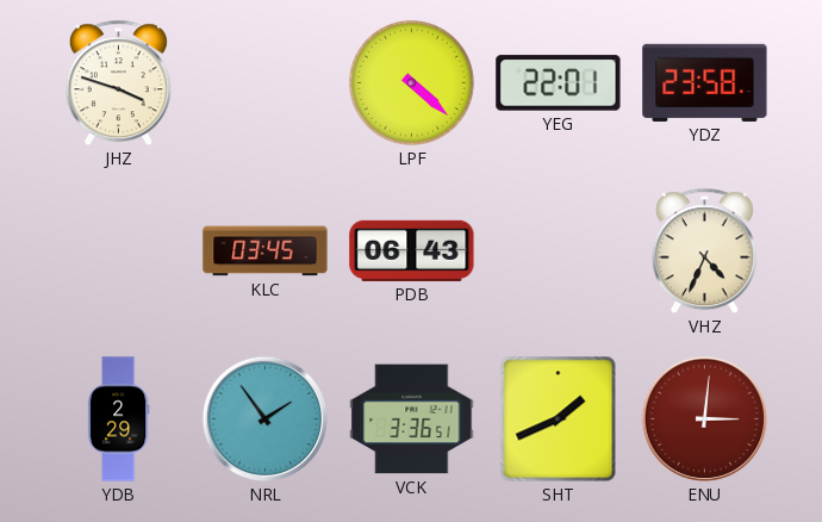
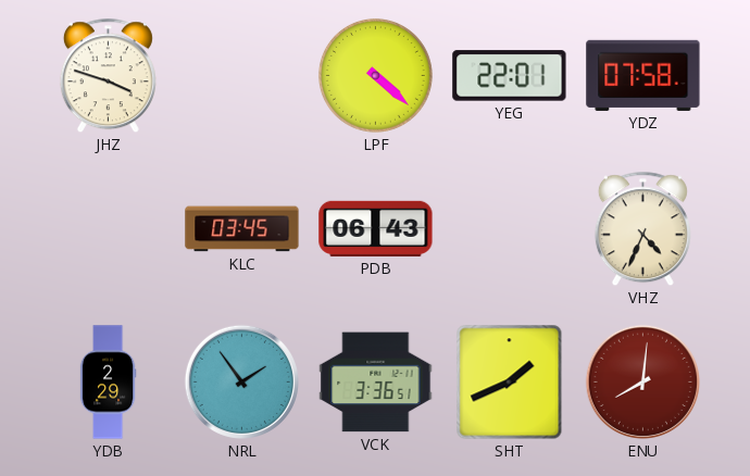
YDZ: 23:58 -> 07:58
ENU: 3:01 -> 8:01
